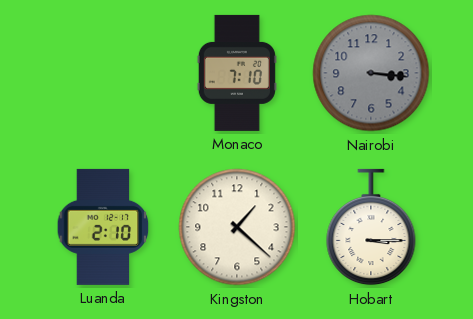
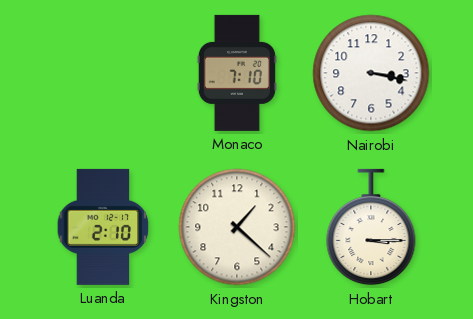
Nairobi: 3:16 -> 3:17
Nairobi dial: grey -> white
